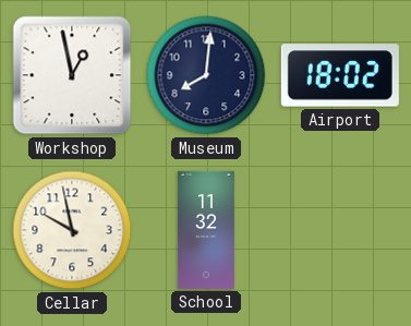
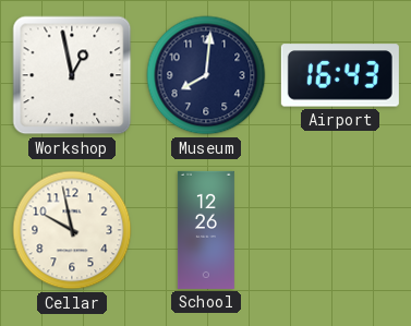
Airport: 18:02 -> 16:43
School: 11:32 -> 12:26
